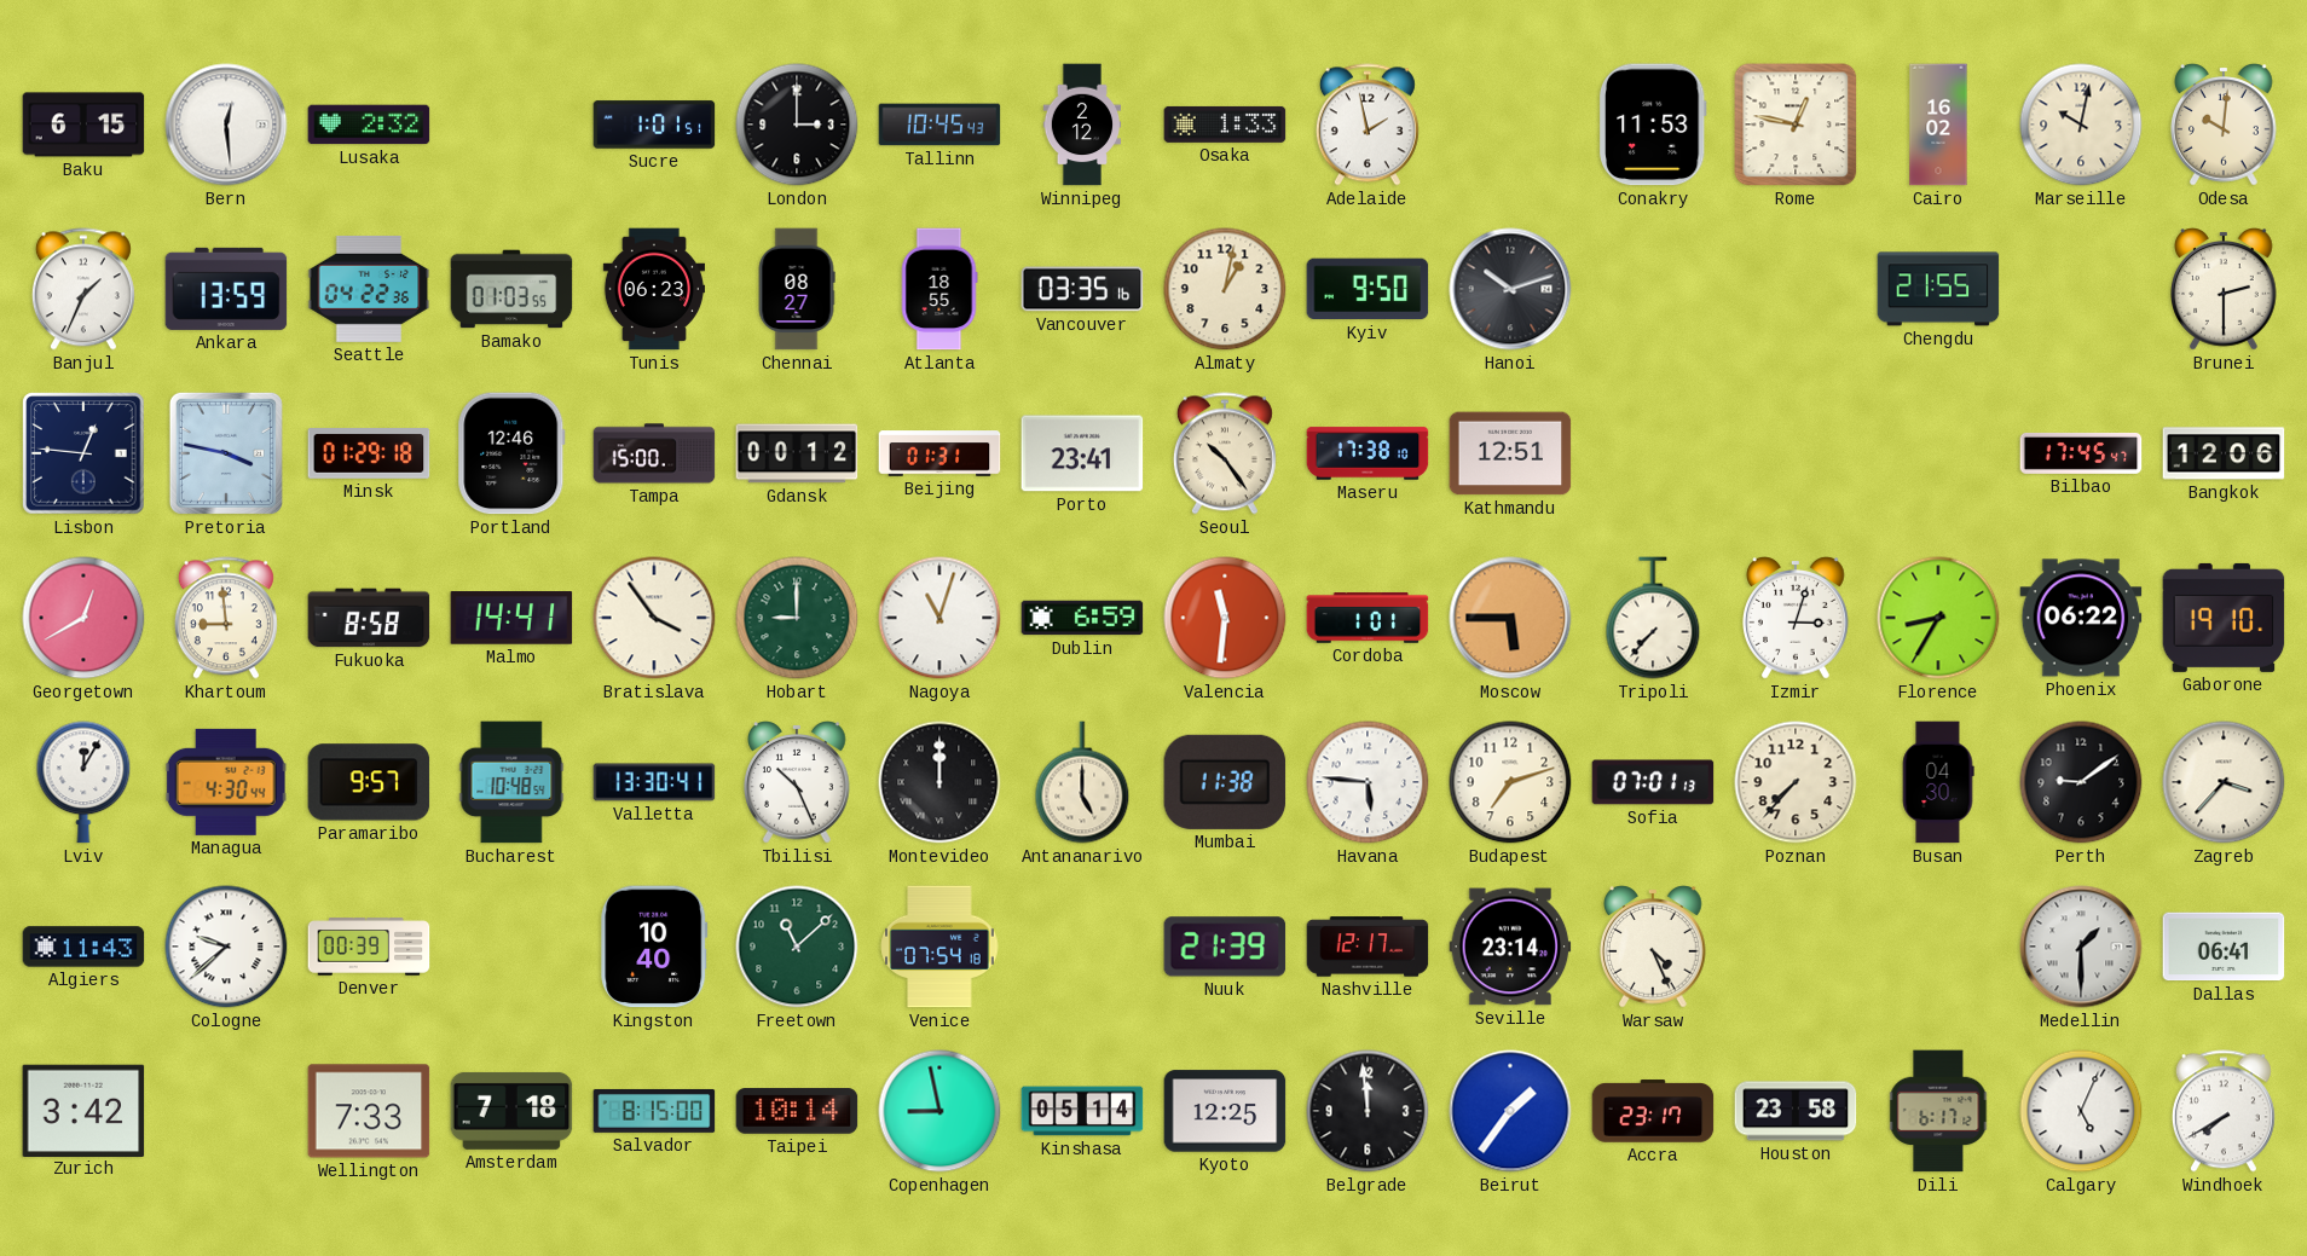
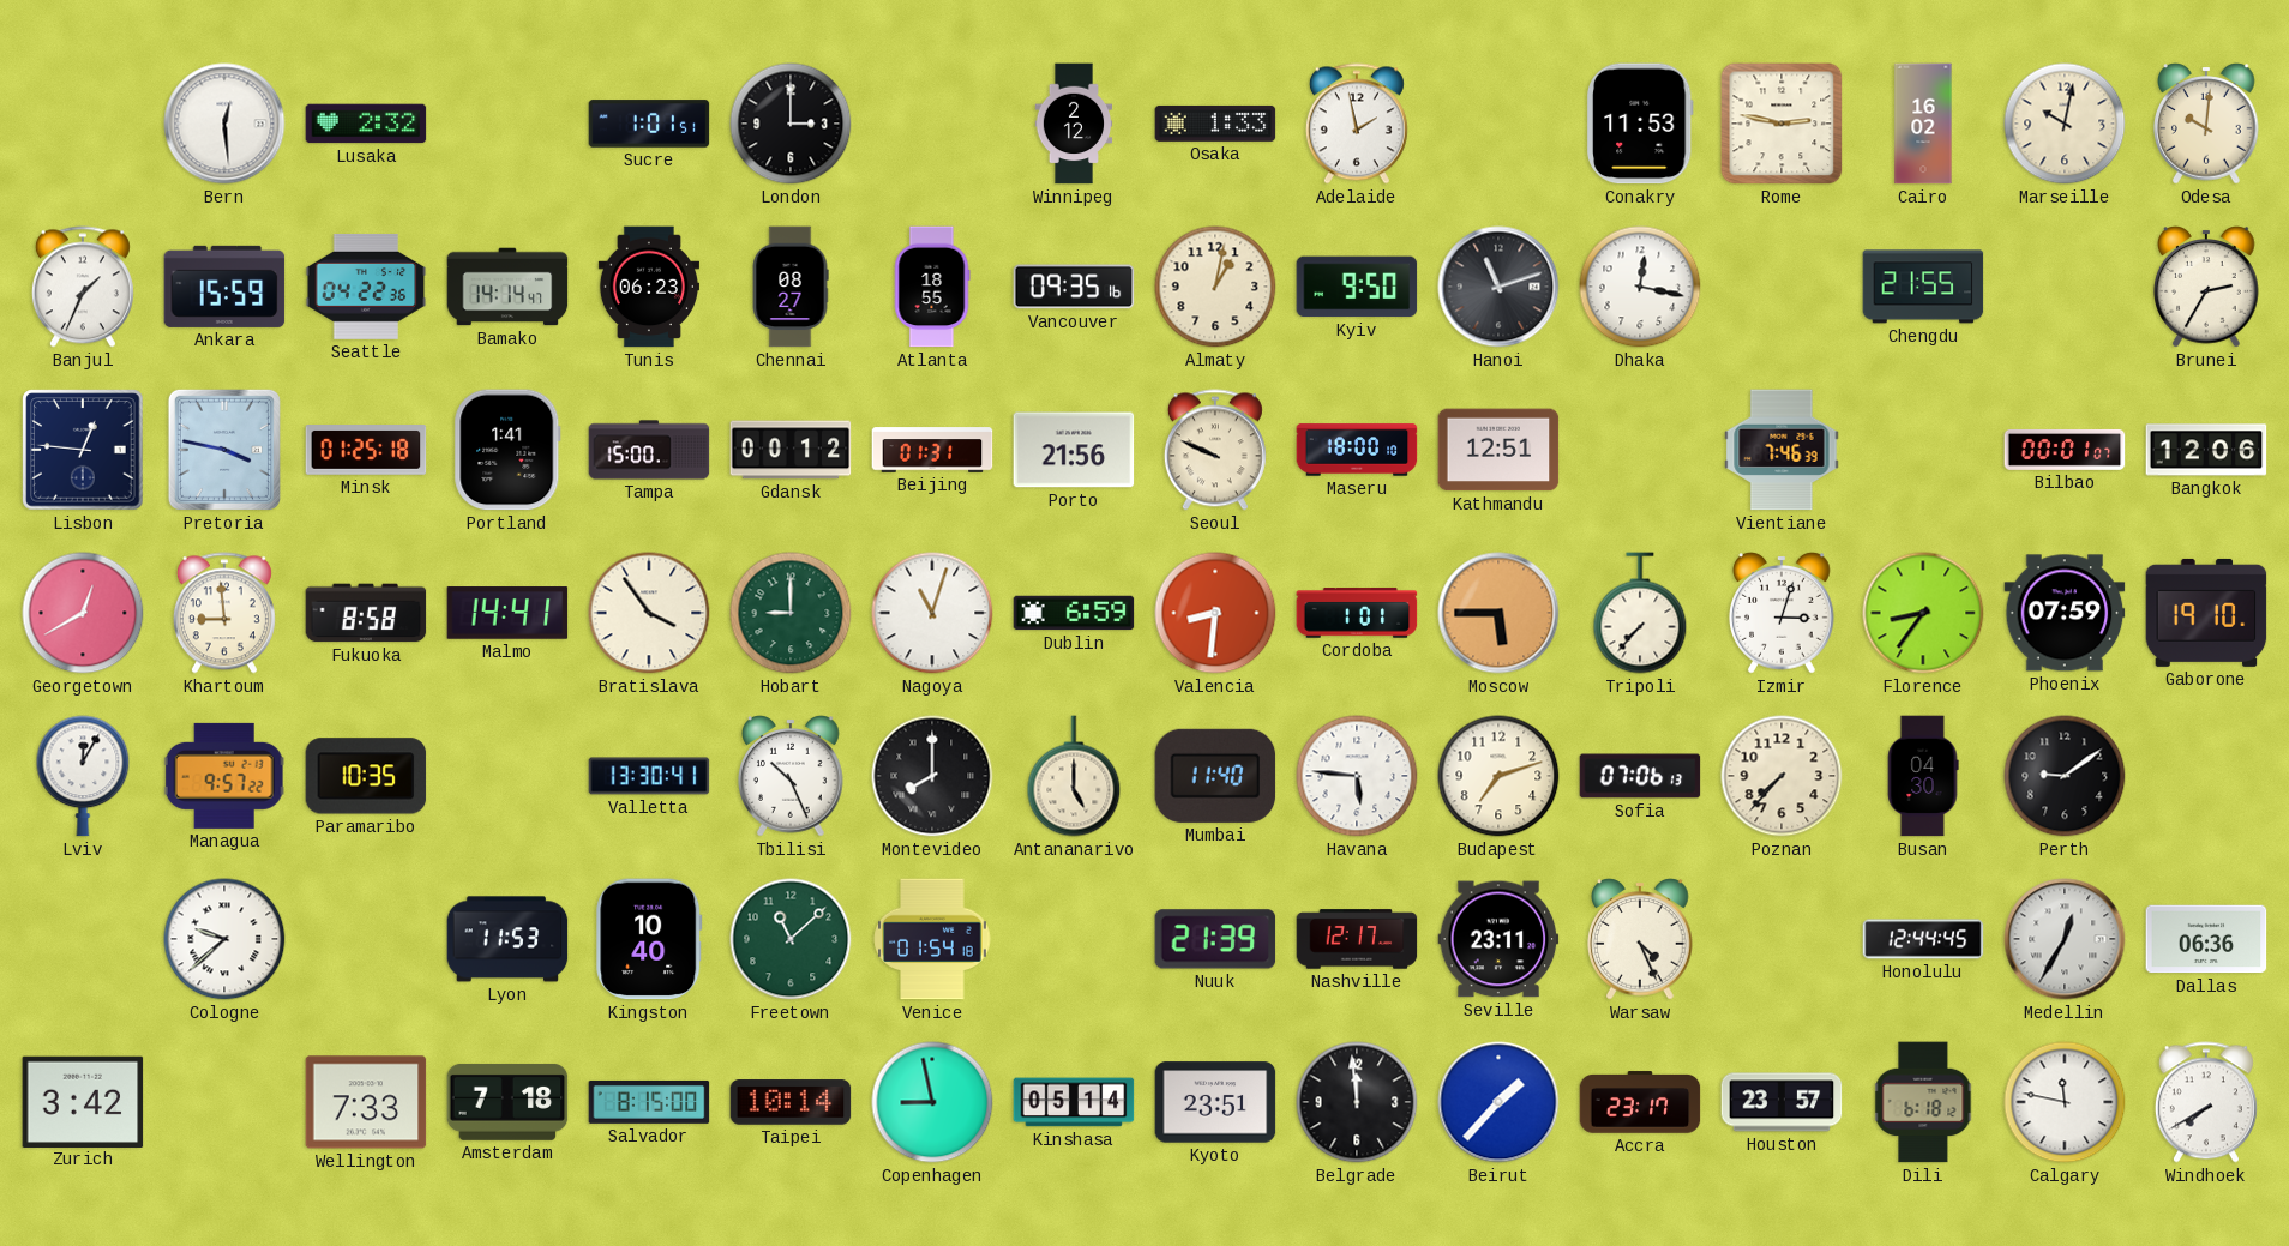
Baku: 6:15 -> none
Tallinn: 10:45 -> none
Rome: 12:47 -> 2:47
Ankara: 13:59 -> 15:59
Bamako: 01:03 -> 14:14
Vancouver: 03:35 -> 09:35
Hanoi: 10:12 -> 11:12
Dhaka: none -> 12:17
Brunei: 2:30 -> 2:35
Minsk: 01:29 -> 01:25
Portland: 12:46 -> 1:41
Porto: 23:41 -> 21:56
Seoul: 10:24 -> 9:49
Maseru: 17:38 -> 18:00
Vientiane: none -> 7:46
Bilbao: 17:45 -> 00:01
Valencia: 11:31 -> 8:31
Florence: 8:35 -> 8:36
Phoenix: 06:22 -> 07:59
Managua: 4:30 -> 9:57
Paramaribo: 9:57 -> 10:35
Bucharest: 10:48 -> none
Montevideo: 12:00 -> 8:00
Mumbai: 11:38 -> 11:40
Sofia: 07:01 -> 07:06
Zagreb: 3:37 -> none
Algiers: 11:43 -> none
Denver: 00:39 -> none
Lyon: none -> 11:53
Venice: 07:54 -> 01:54
Seville: 23:14 -> 23:11
Honolulu: none -> 12:44
Medellin: 1:30 -> 12:35
Dallas: 06:41 -> 06:36
Kyoto: 12:25 -> 23:51
Beirut: 1:36 -> 1:37
Houston: 23:58 -> 23:57
Dili: 6:17 -> 6:18
Calgary: 5:04 -> 11:47
